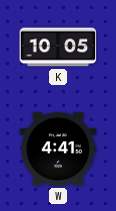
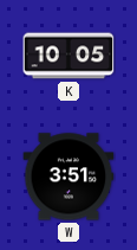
W: 4:41 -> 3:51
